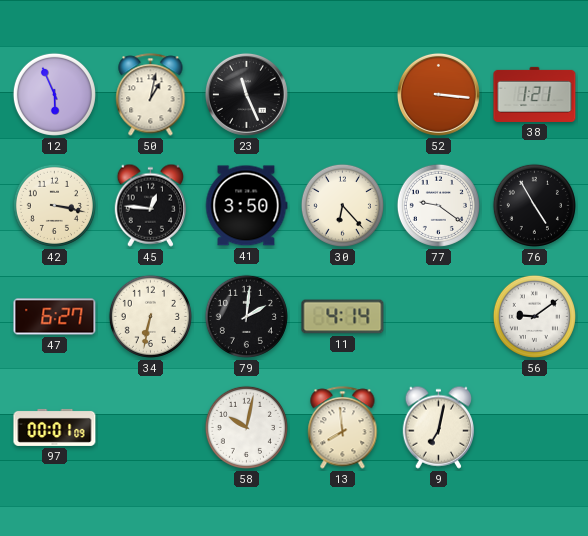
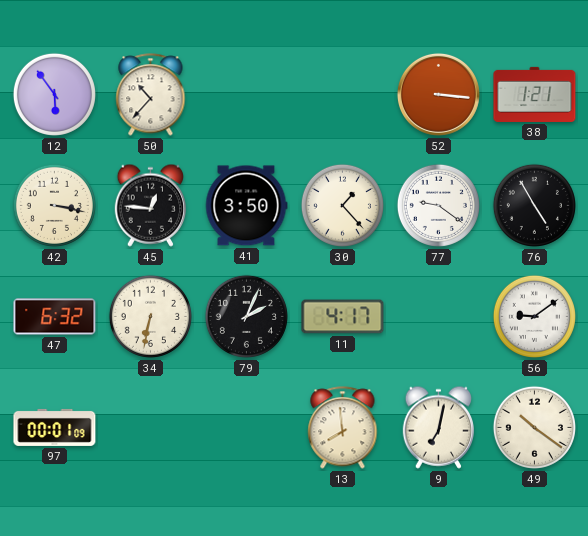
12: 5:56 -> 5:54
50: 1:02 -> 10:37
23: 11:26 -> none
30: 6:23 -> 1:23
47: 6:27 -> 6:32
79: 2:01 -> 2:04
11: 4:14 -> 4:17
58: 10:02 -> none
49: none -> 10:21
